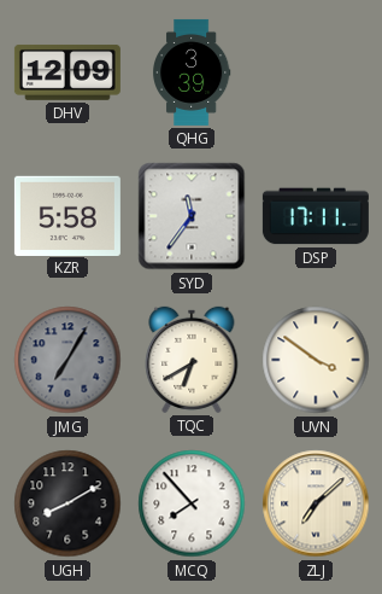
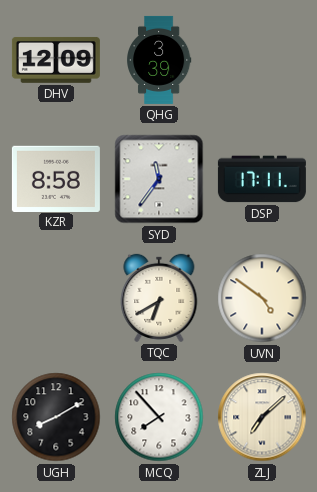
KZR: 5:58 -> 8:58
JMG: 7:05 -> none
UVN: 3:51 -> 4:51
